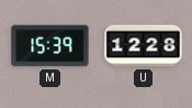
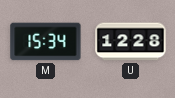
M: 15:39 -> 15:34
